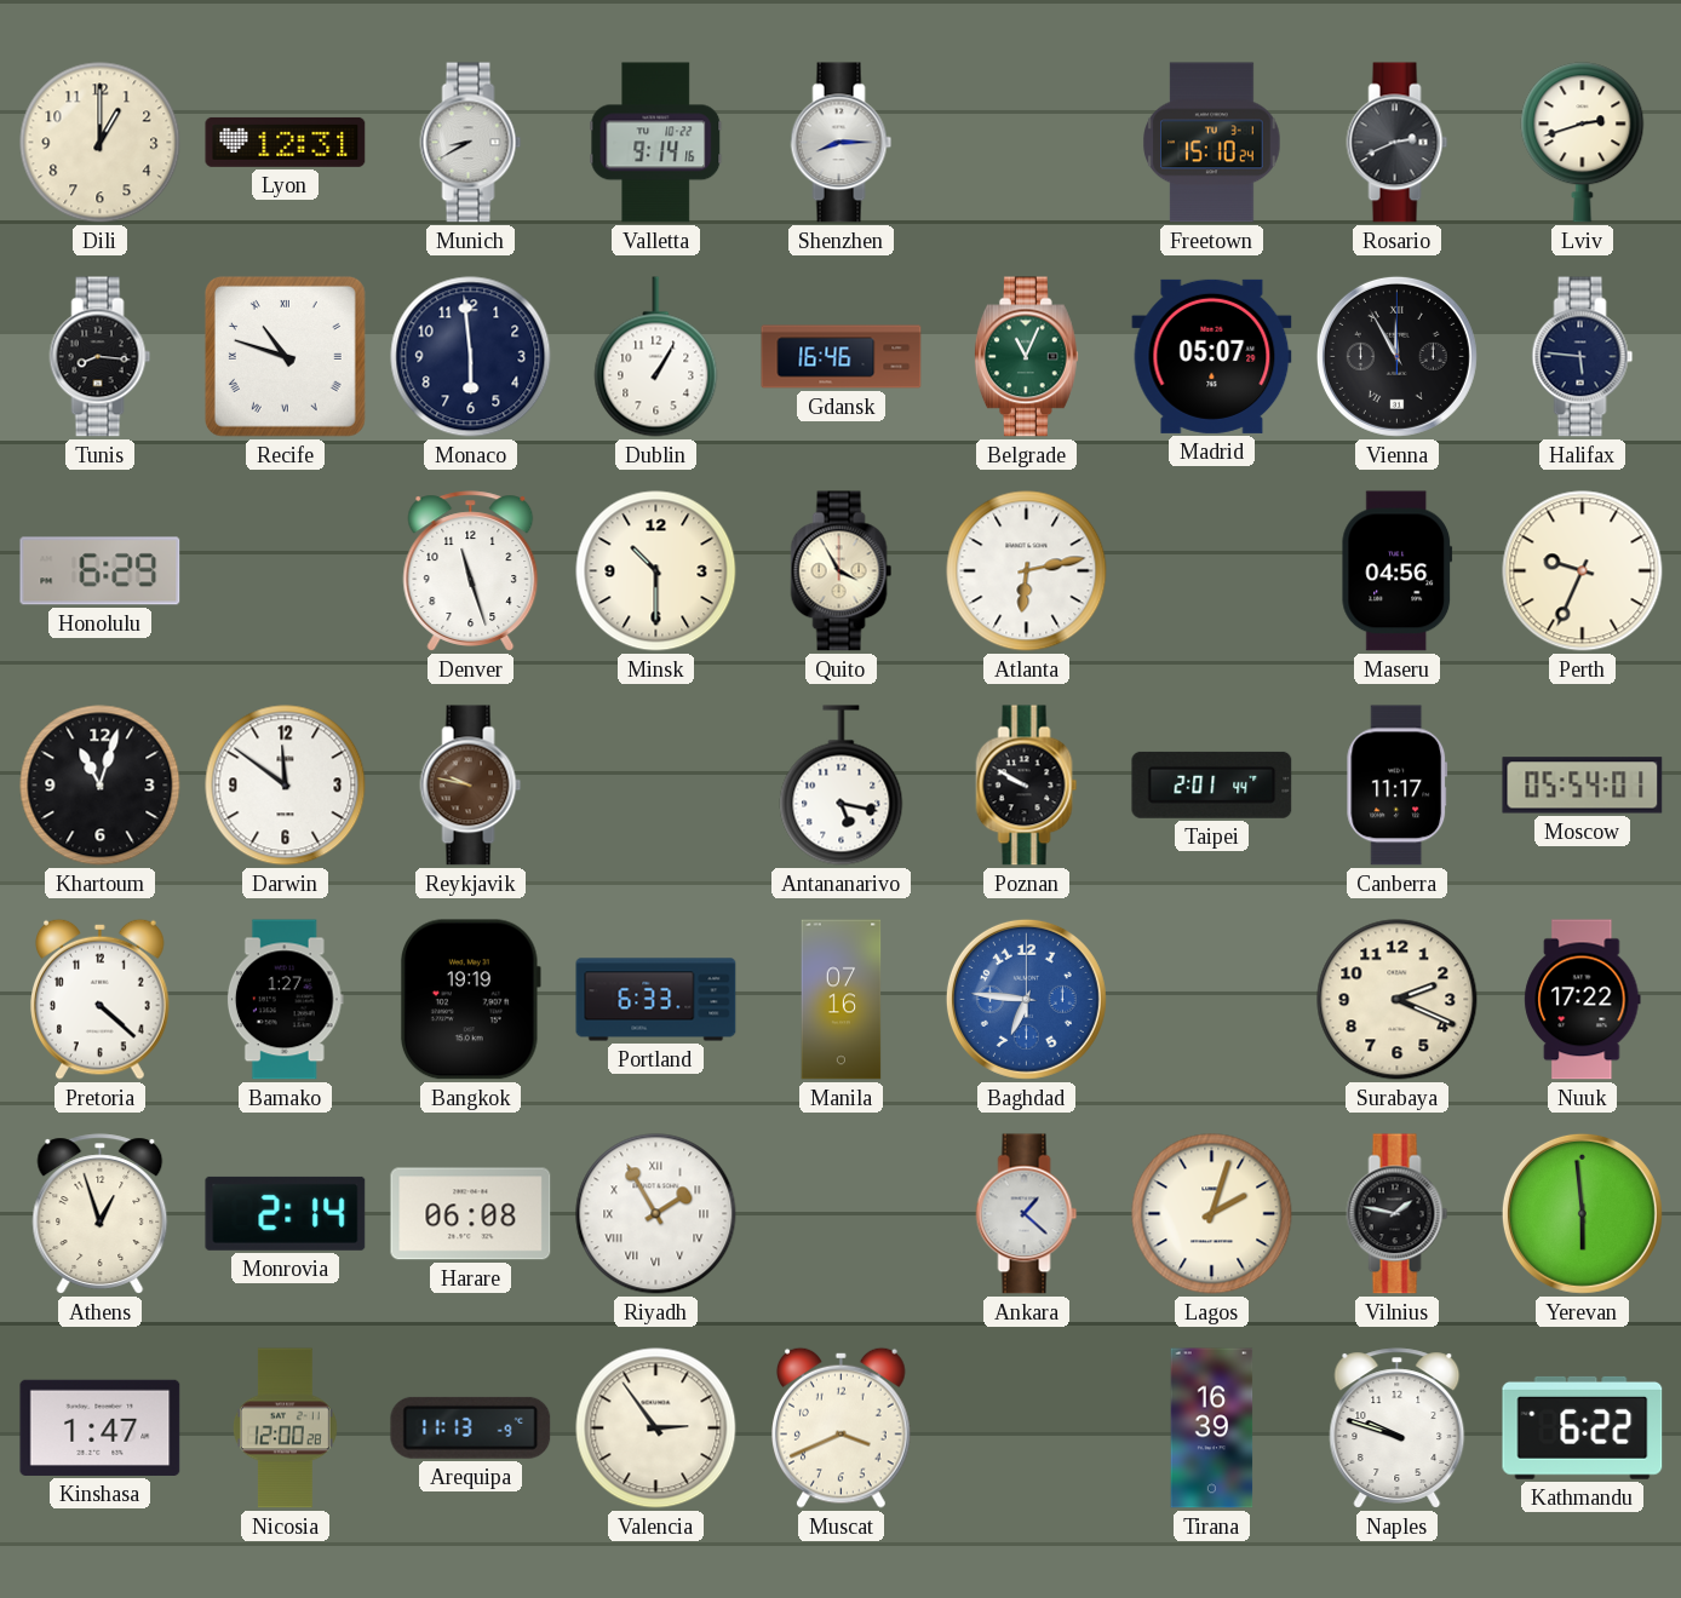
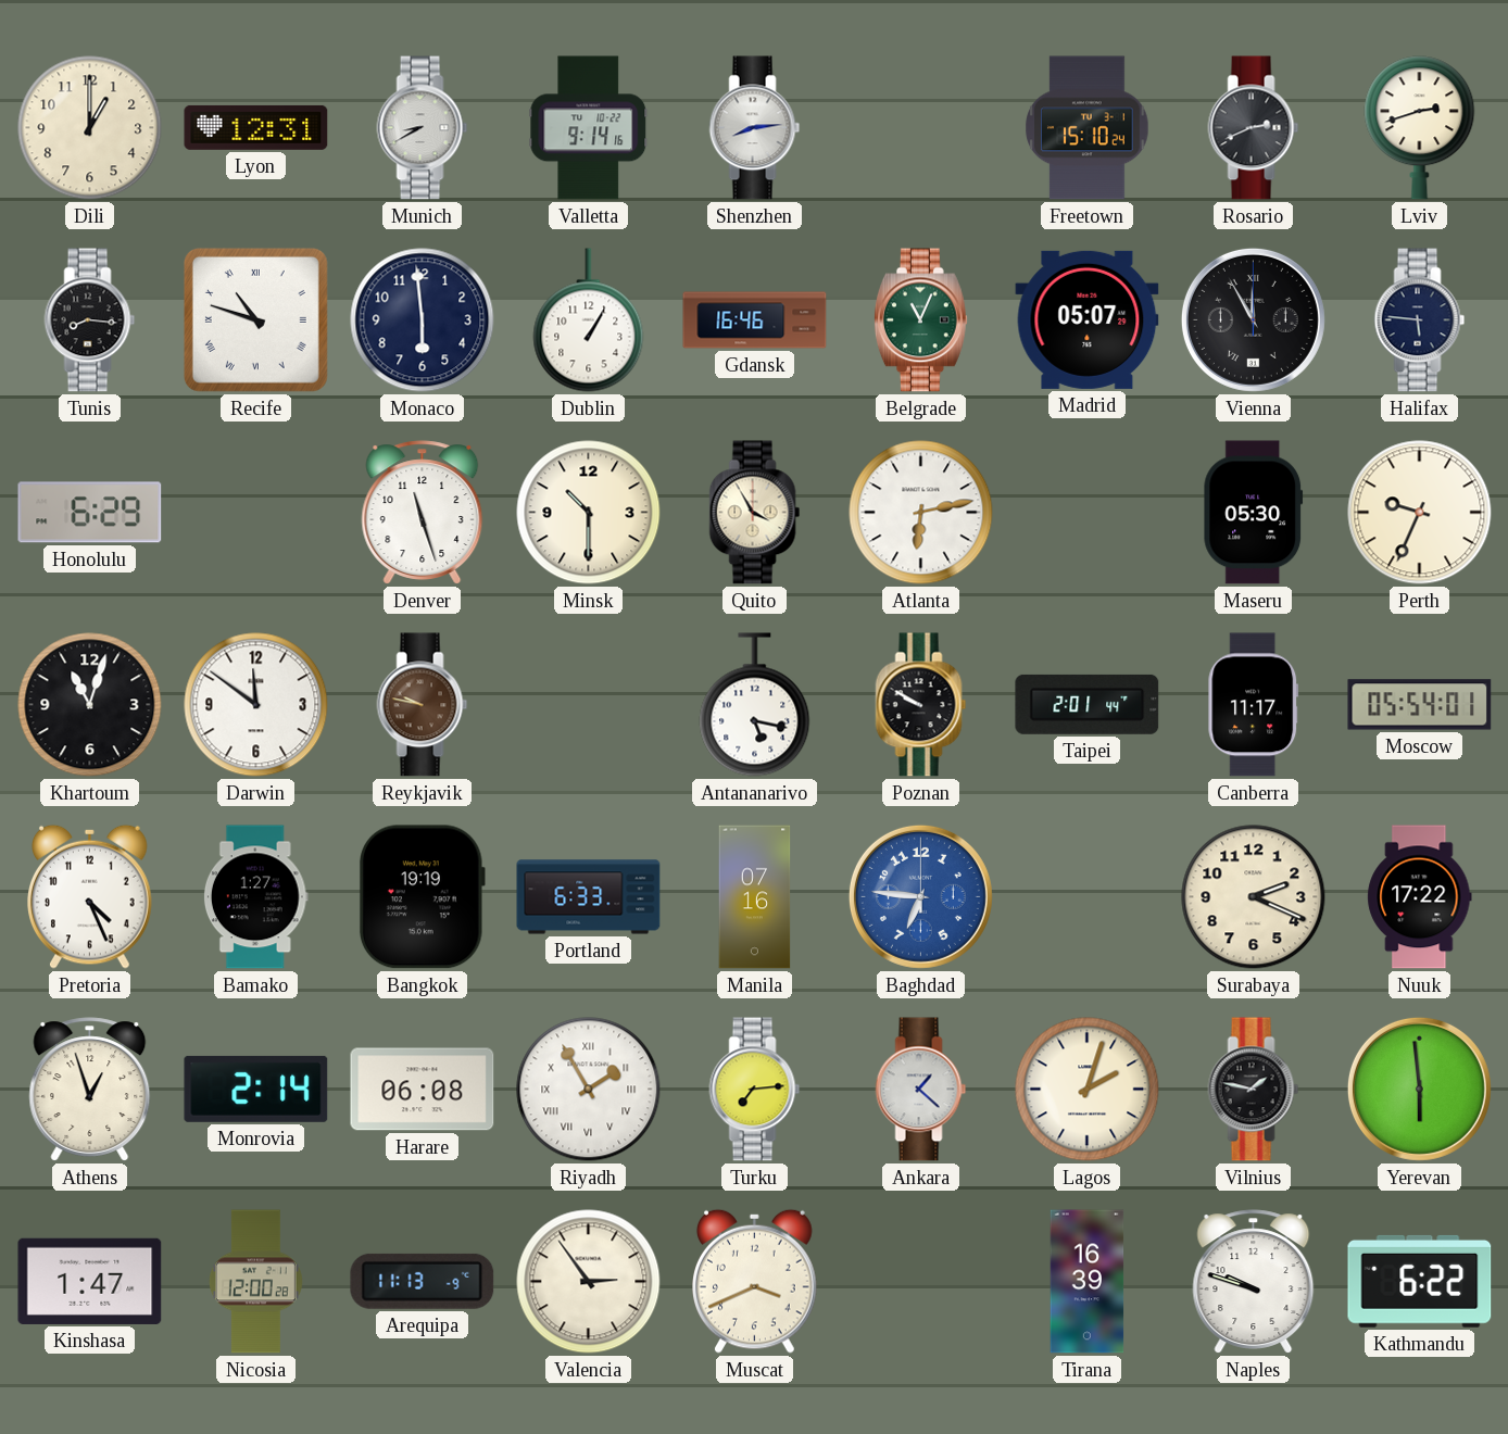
Shenzhen: 8:15 -> 8:14
Maseru: 04:56 -> 05:30
Pretoria: 4:22 -> 4:26
Turku: none -> 7:14
